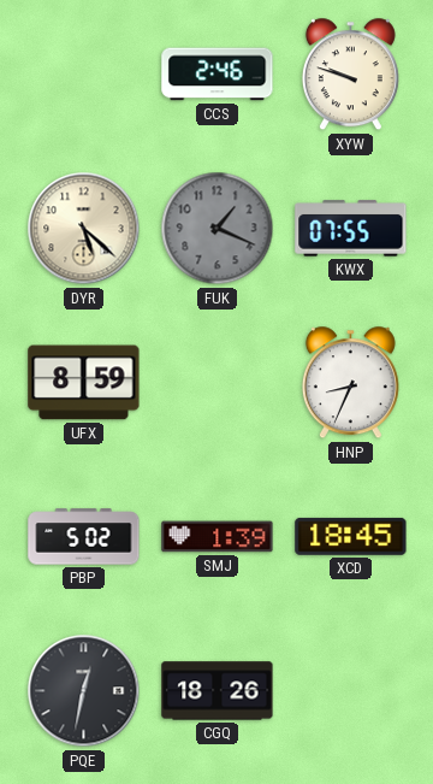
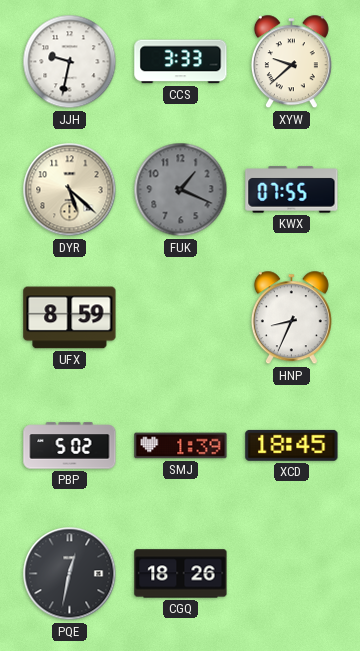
JJH: none -> 9:32
CCS: 2:46 -> 3:33
XYW: 9:48 -> 9:38
